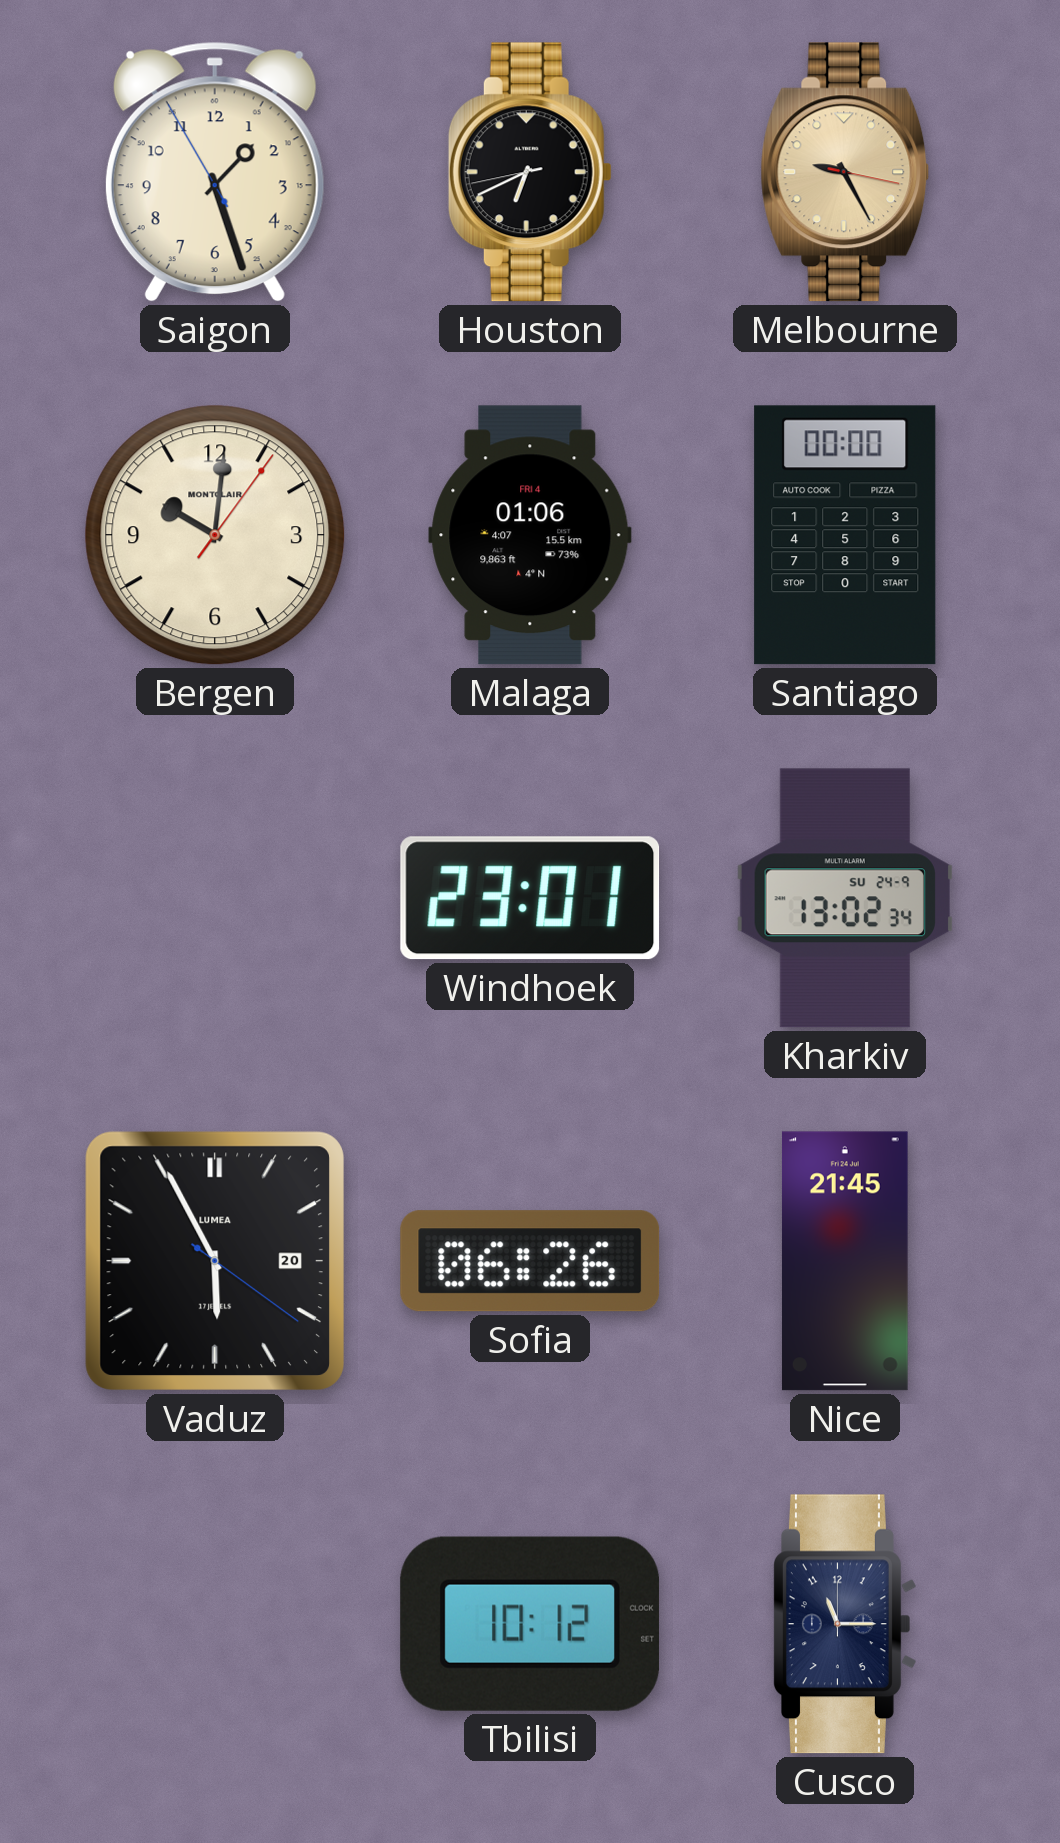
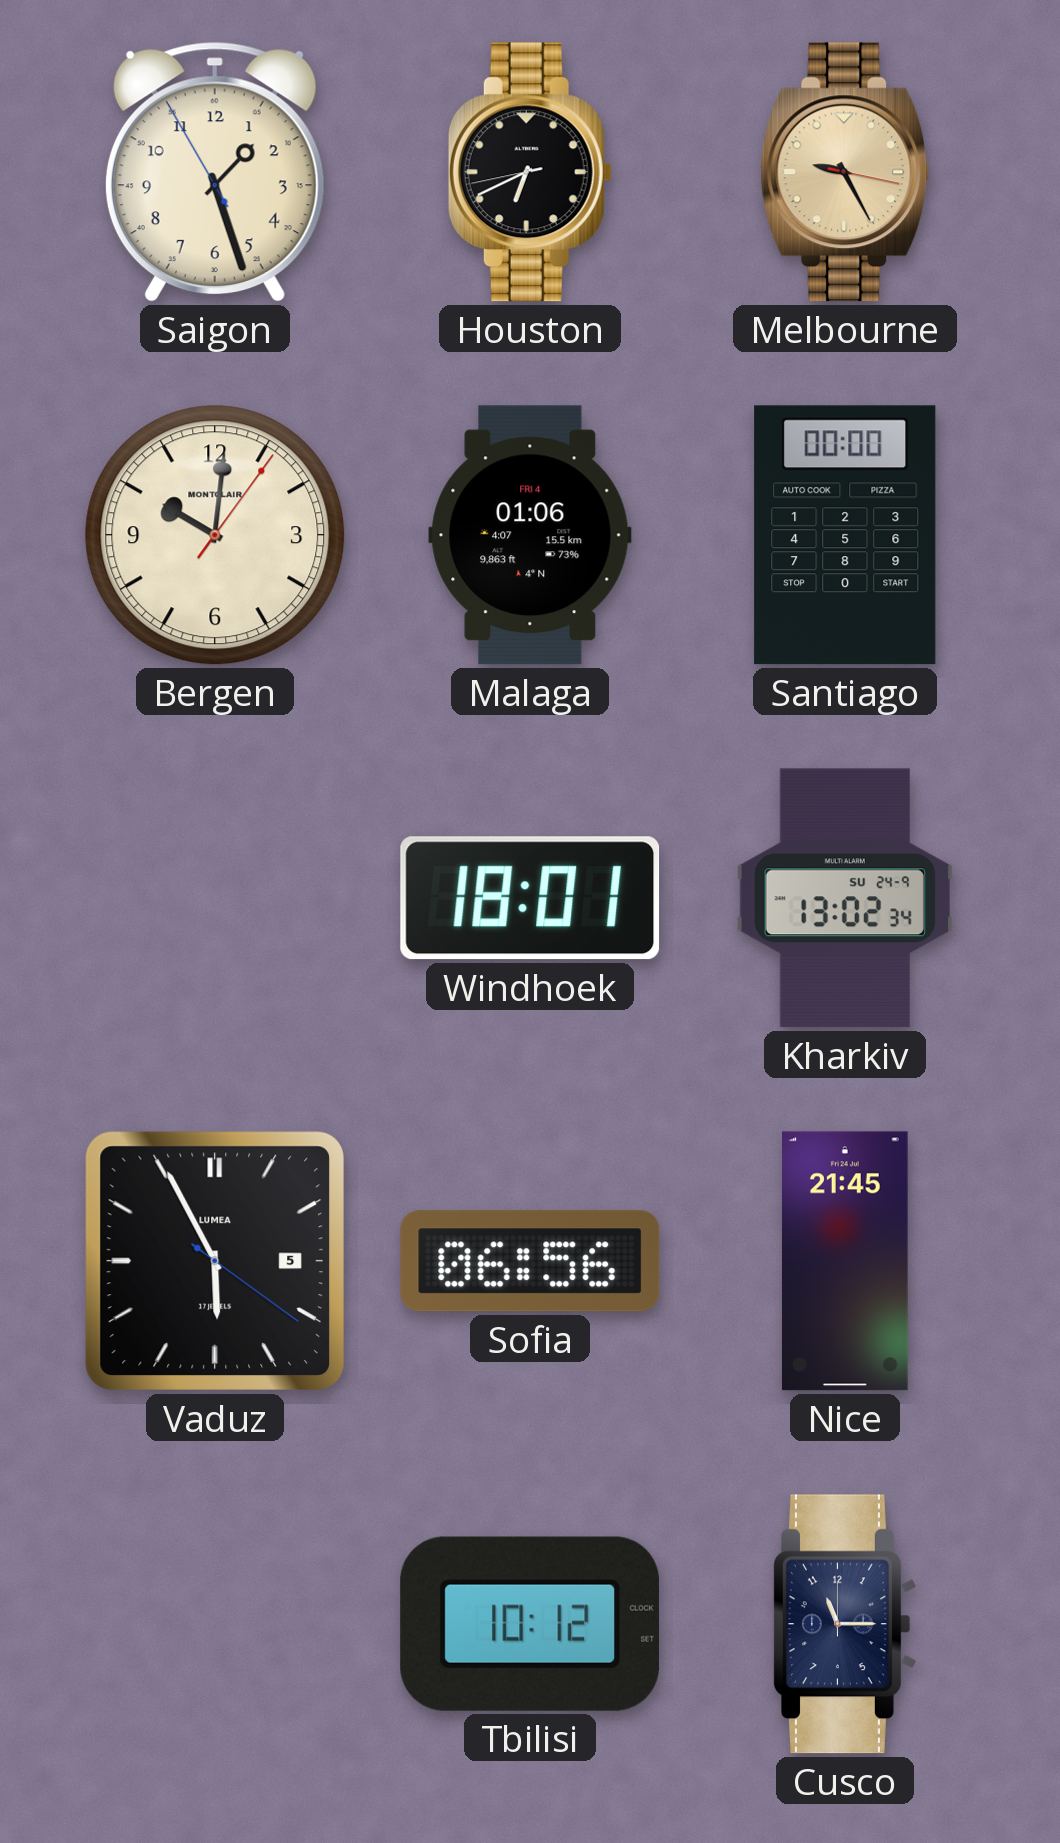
Windhoek: 23:01 -> 18:01
Vaduz date: 20 -> 5
Sofia: 06:26 -> 06:56
